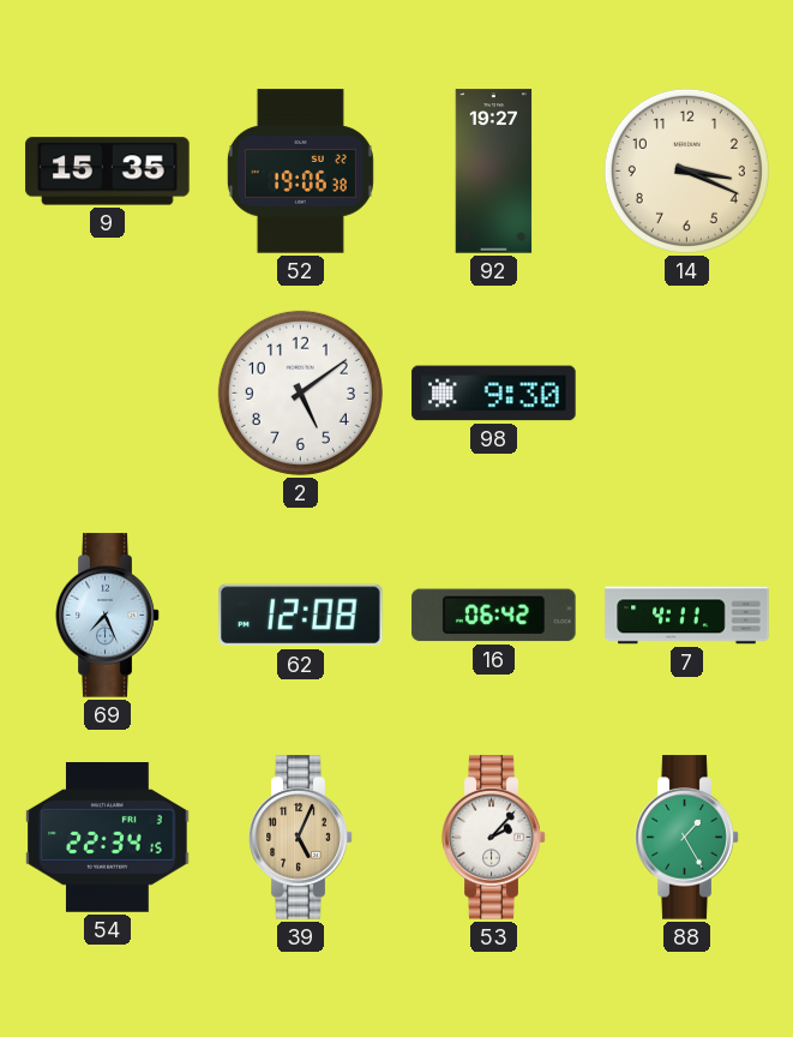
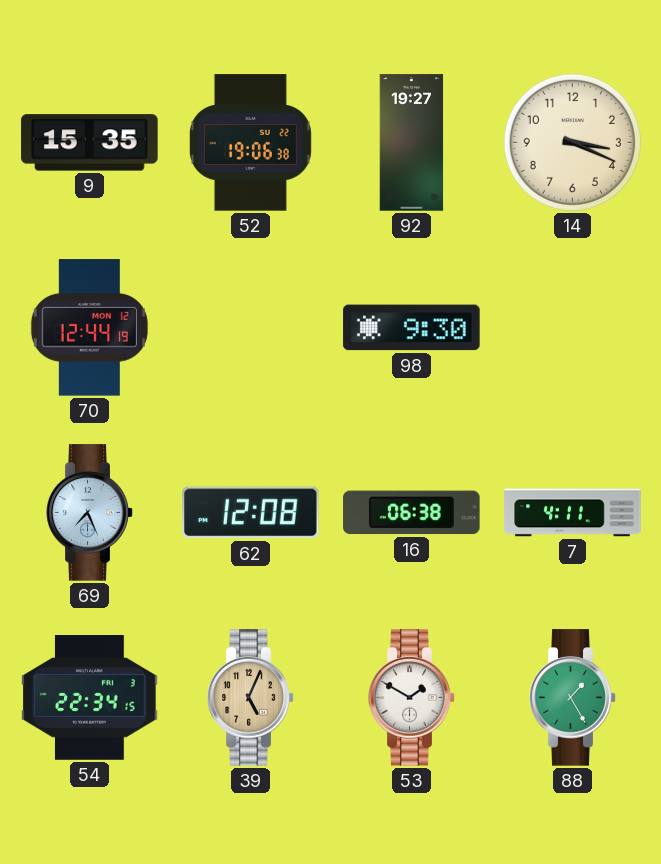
70: none -> 12:44
2: 5:09 -> none
16: 06:42 -> 06:38
53: 2:07 -> 1:50
